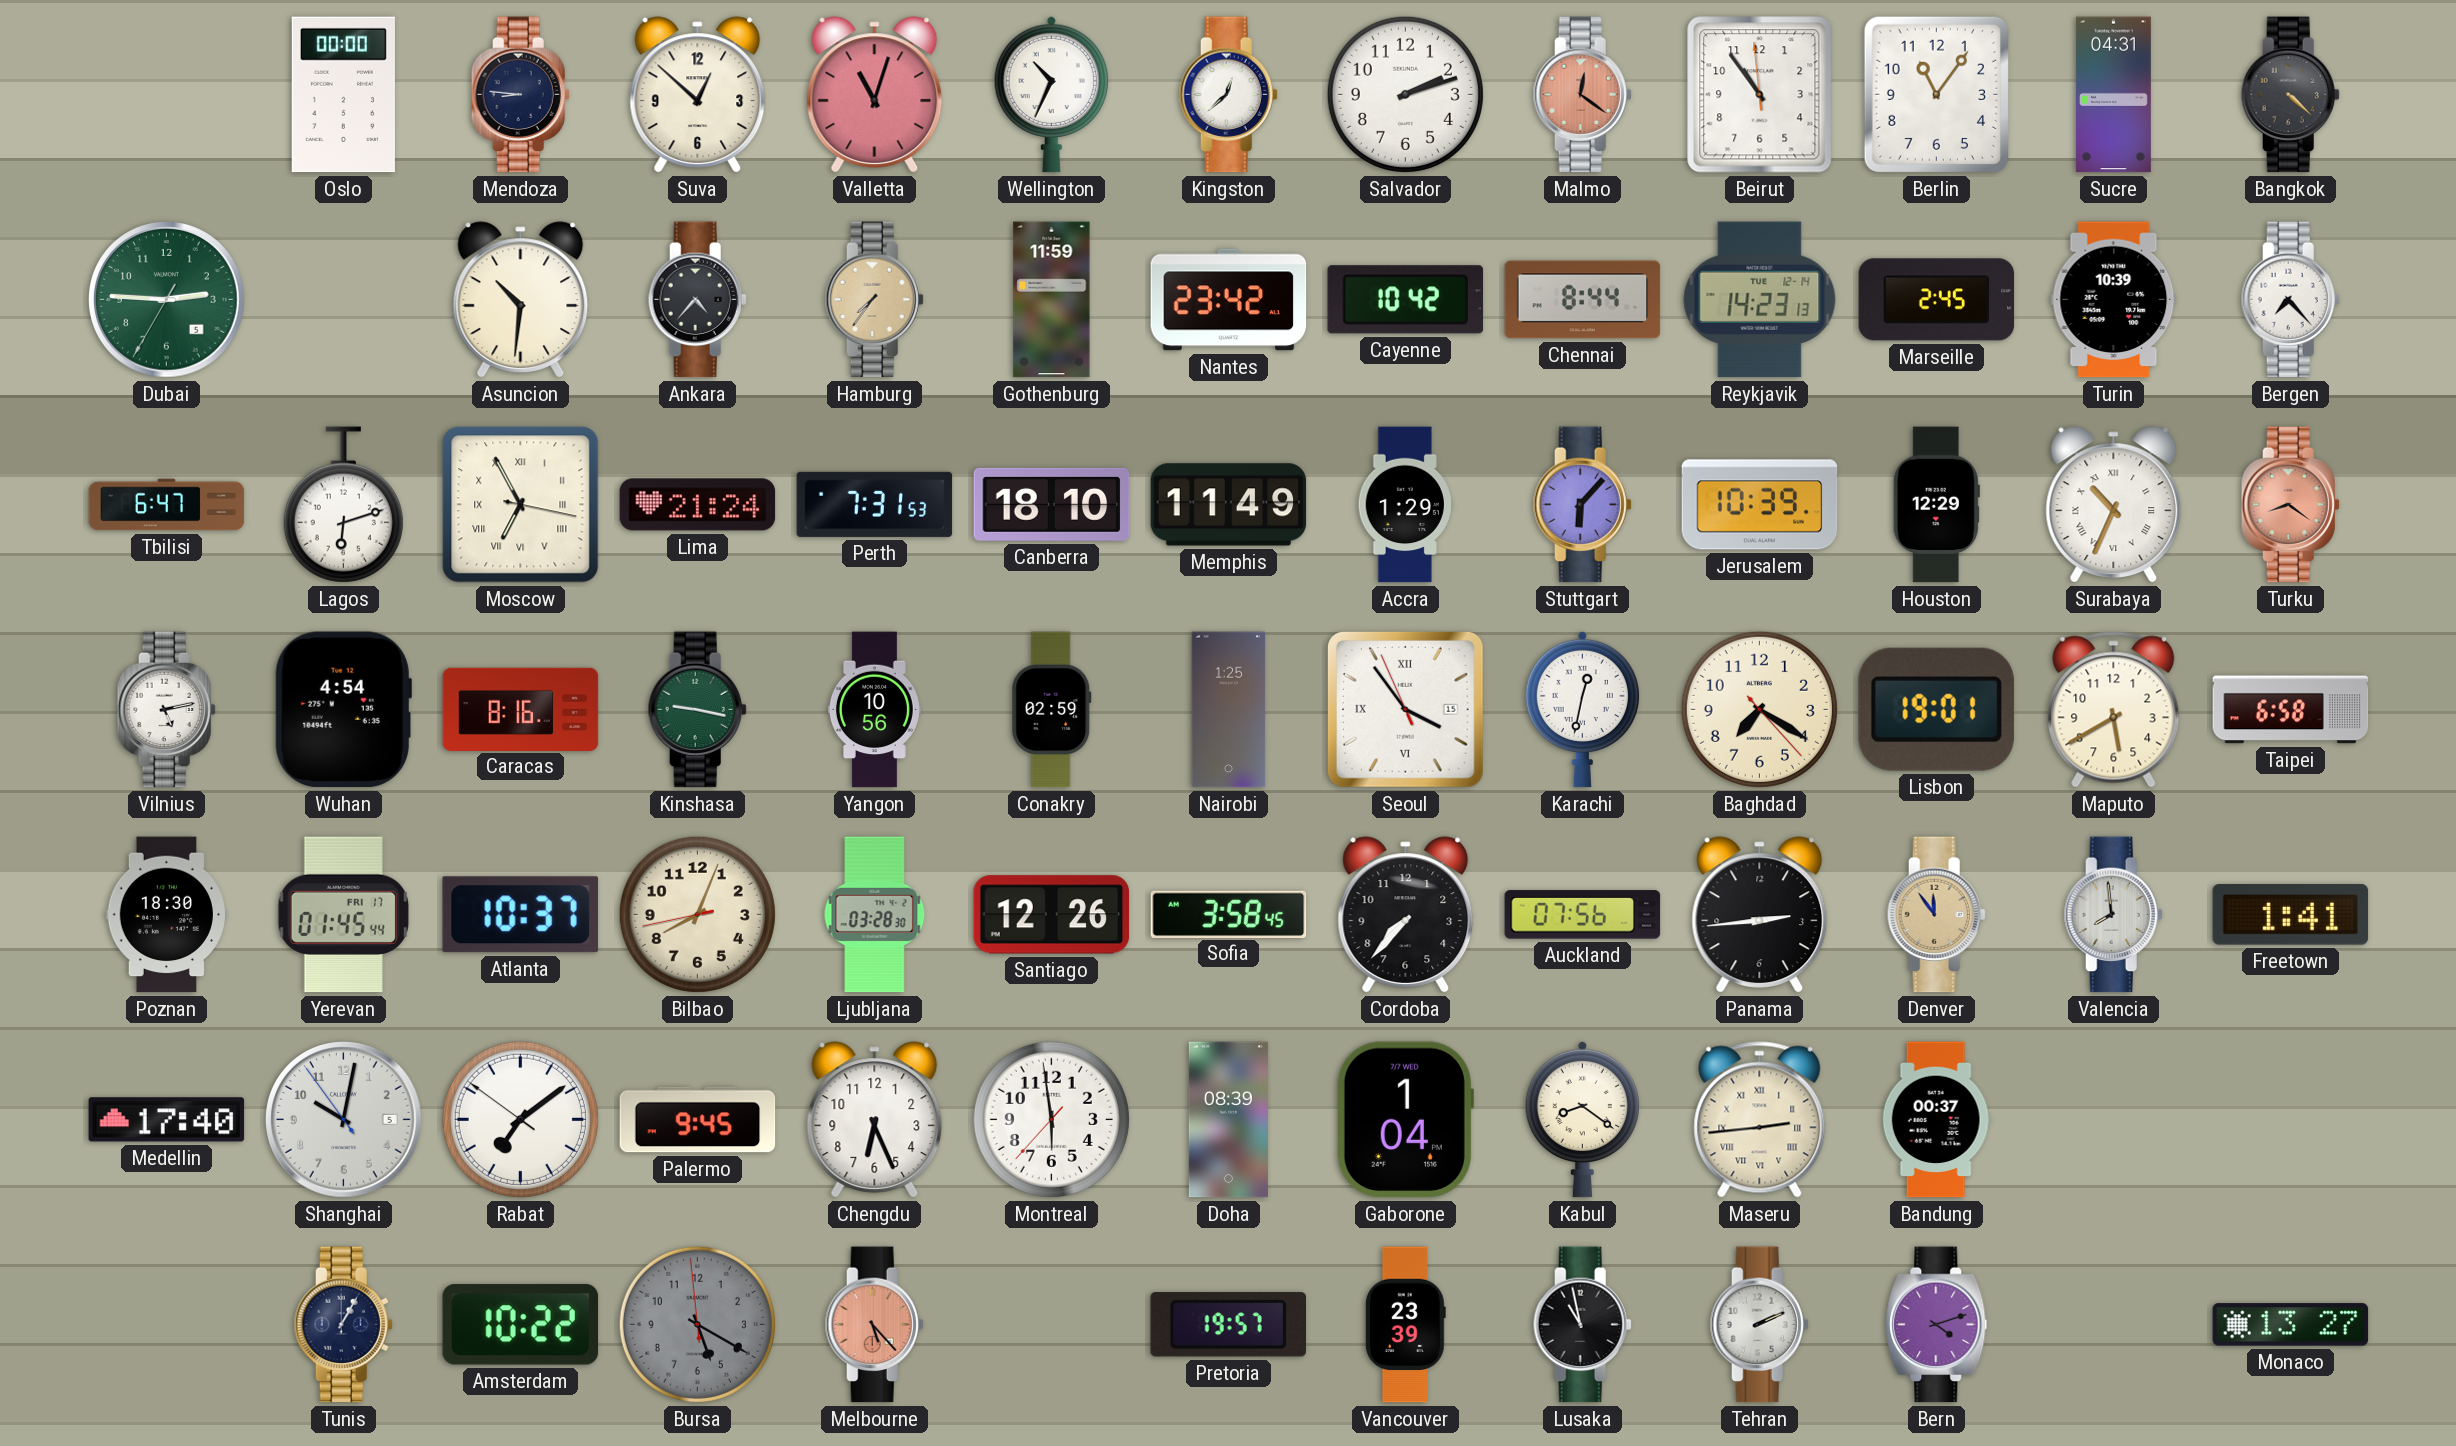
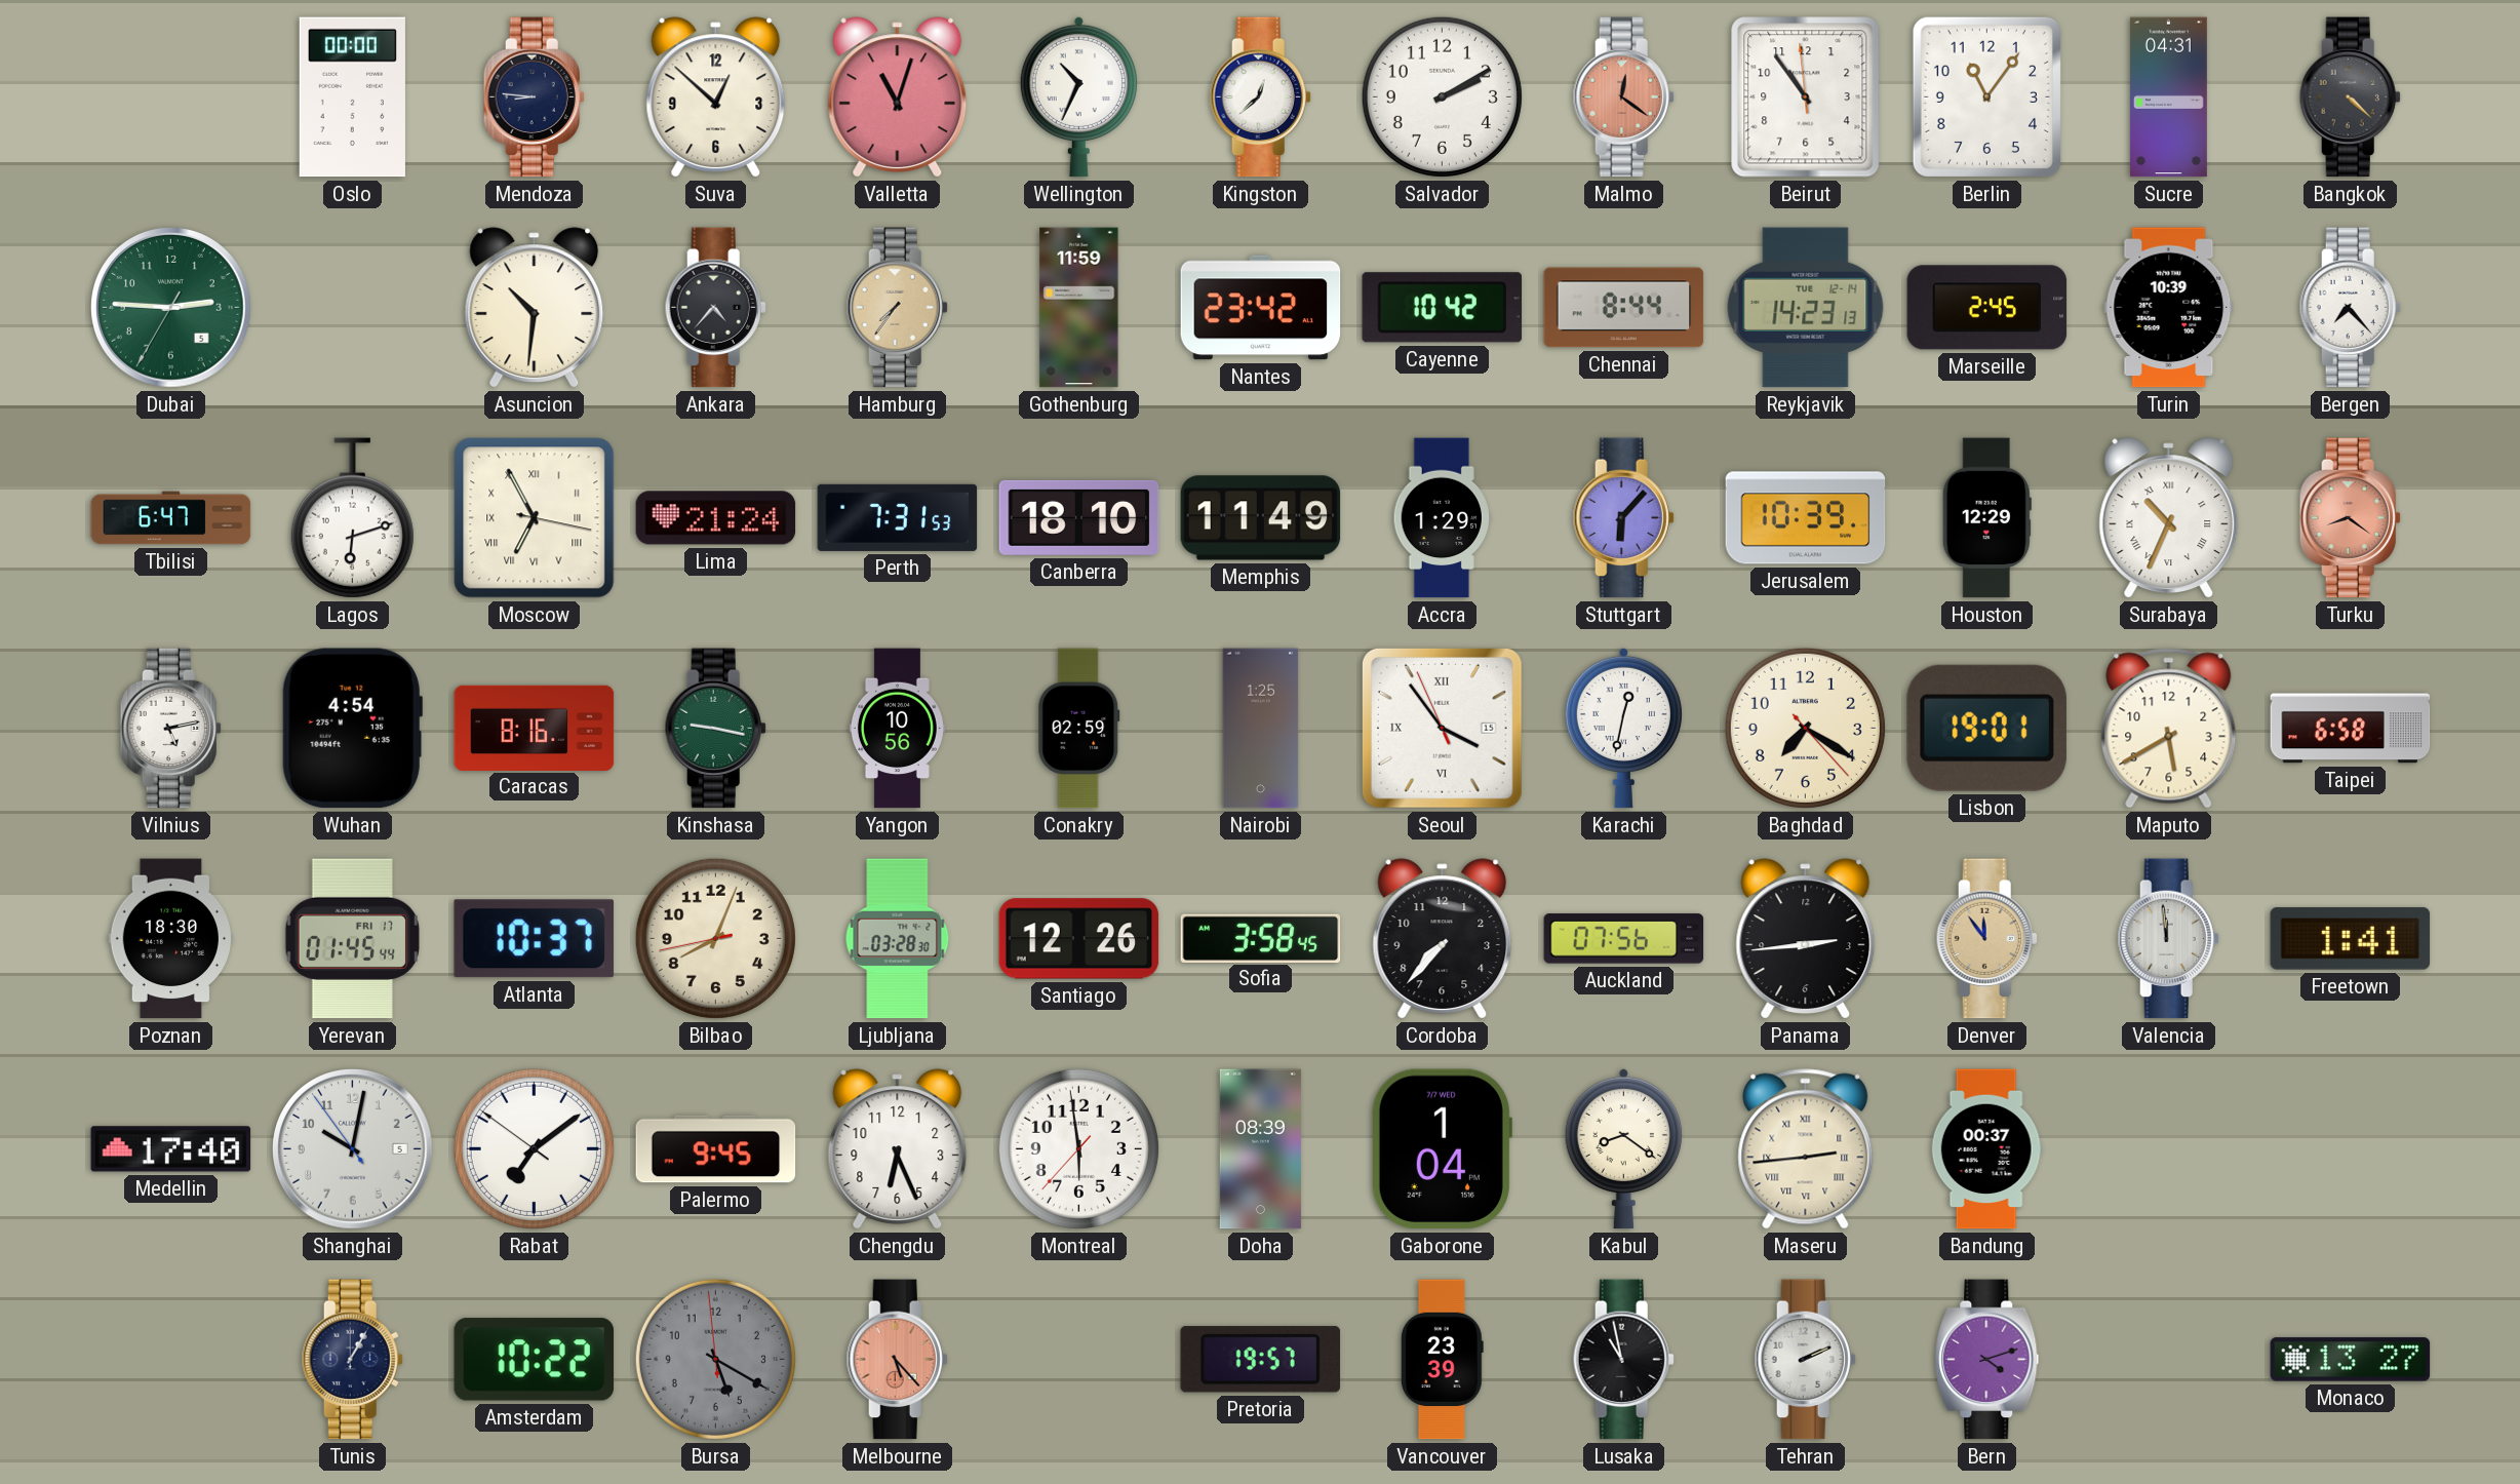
Salvador: 2:12 -> 2:10
Valencia: 7:59 -> 11:59
